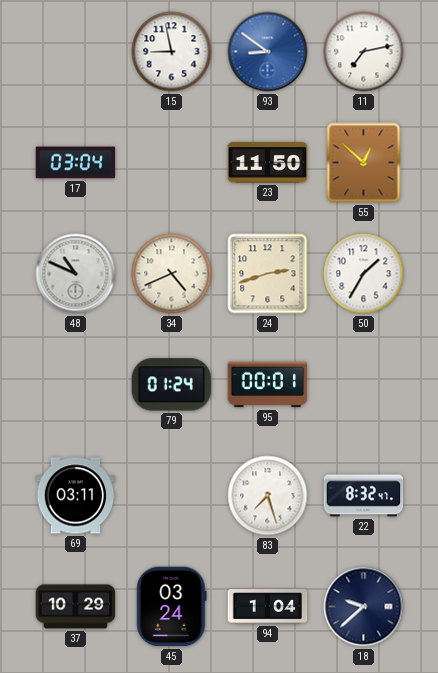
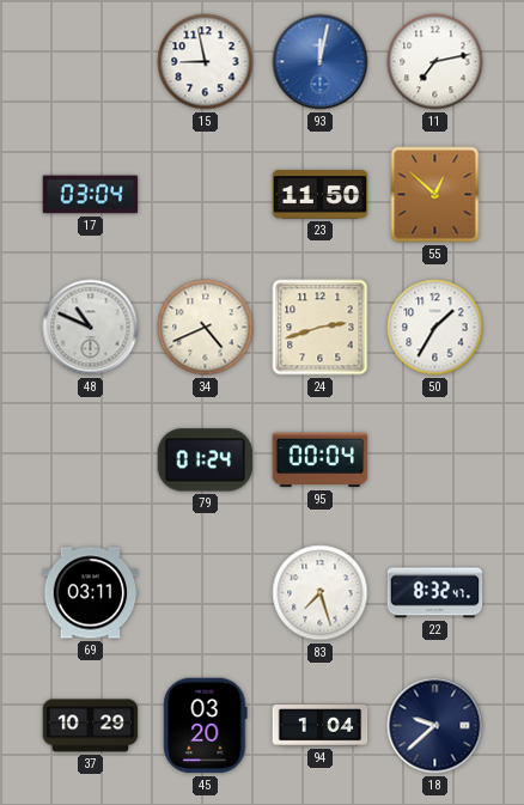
93: 8:51 -> 12:02
95: 00:01 -> 00:04
45: 03:24 -> 03:20
